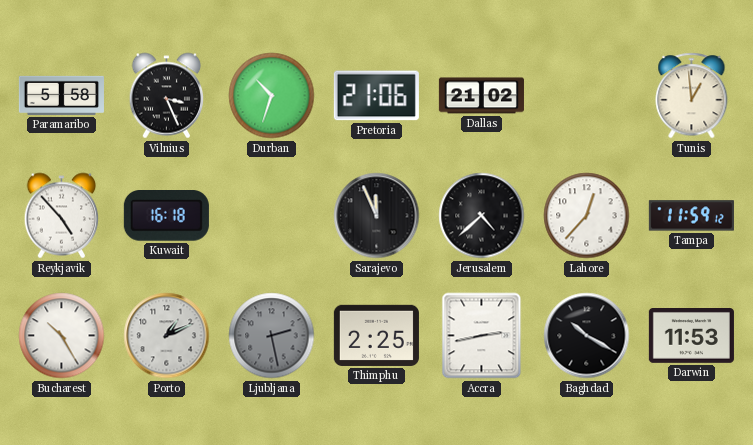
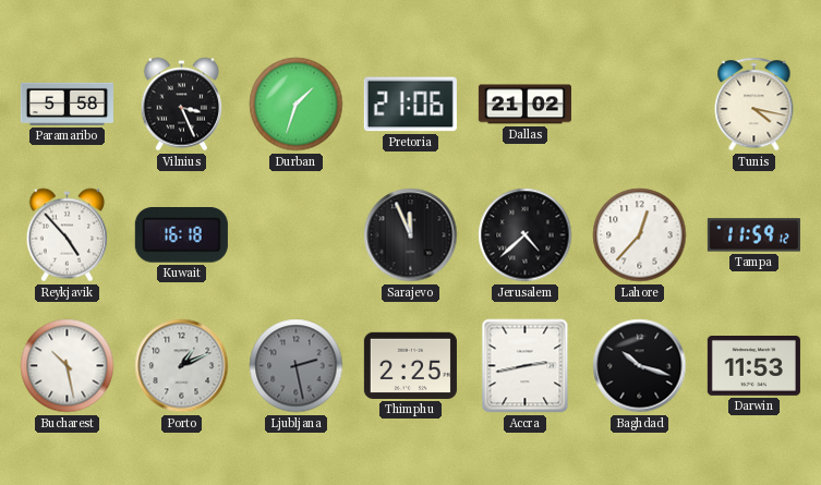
Durban: 10:33 -> 1:33
Tunis: 12:59 -> 4:17
Bucharest: 10:25 -> 10:28
Baghdad: 10:20 -> 10:18
